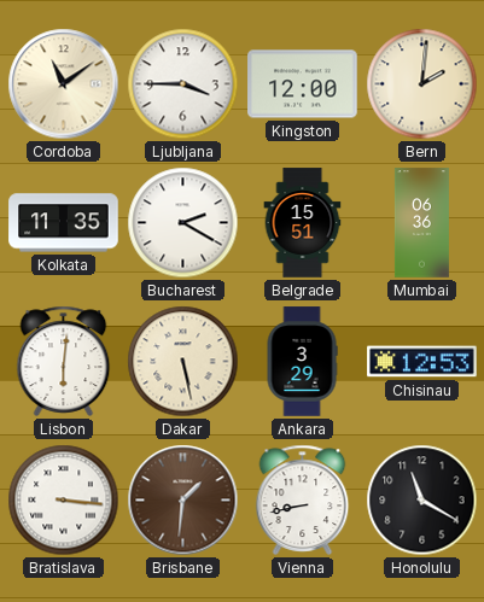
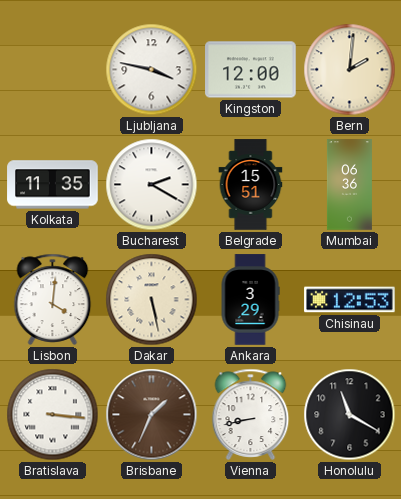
Cordoba: 11:09 -> none
Ljubljana: 3:45 -> 3:47
Lisbon: 6:01 -> 4:01
Brisbane: 1:31 -> 1:34
